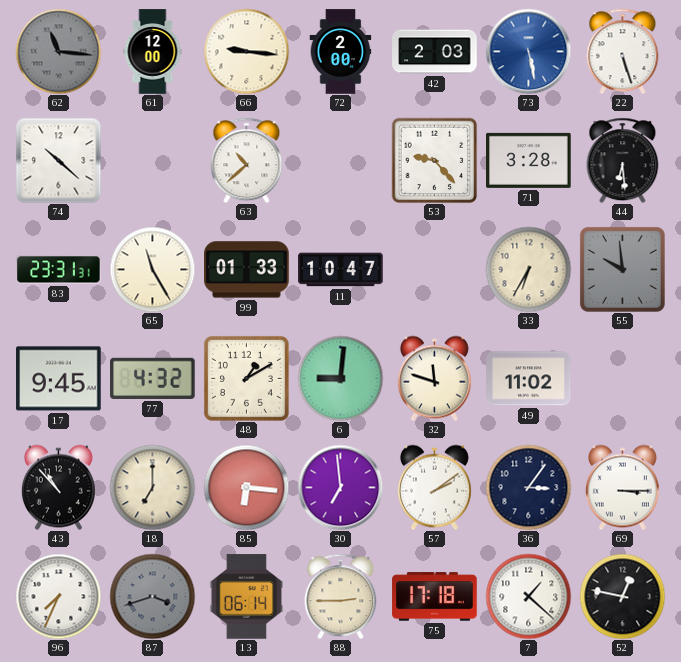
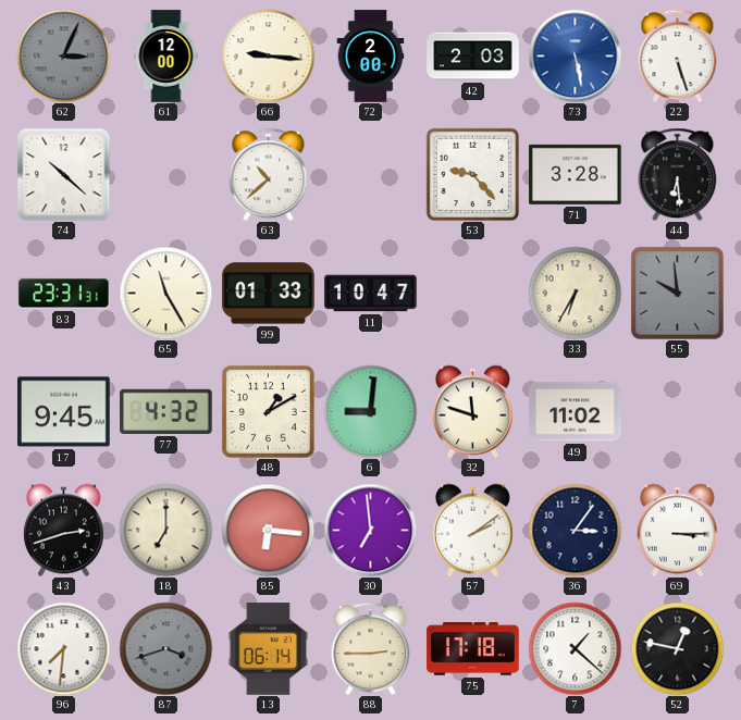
62: 11:16 -> 3:04
43: 10:53 -> 2:42
96: 7:34 -> 7:31
